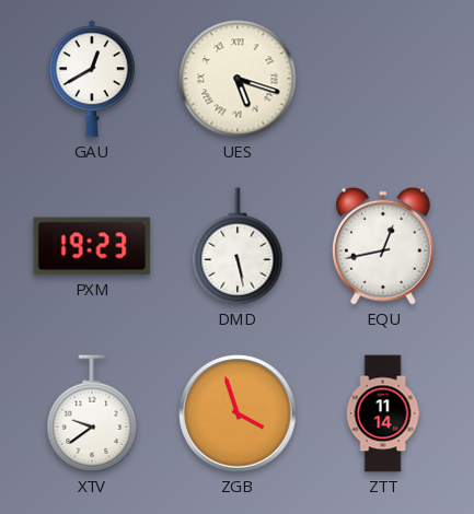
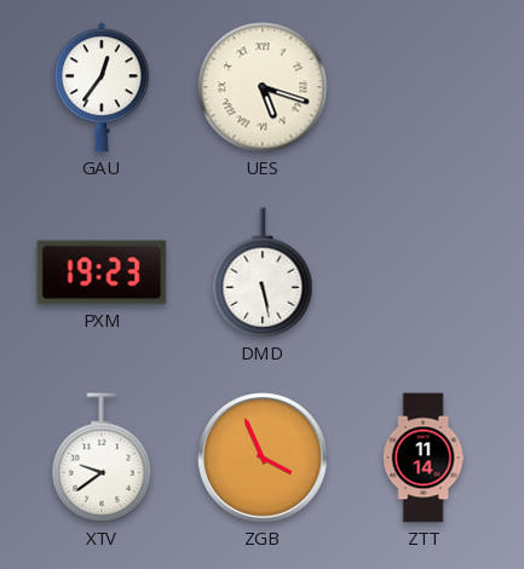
GAU: 12:40 -> 12:36
EQU: 12:43 -> none
ZGB: 3:57 -> 3:56
